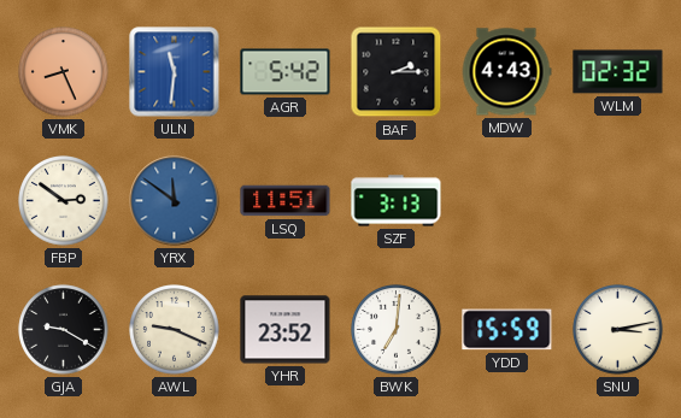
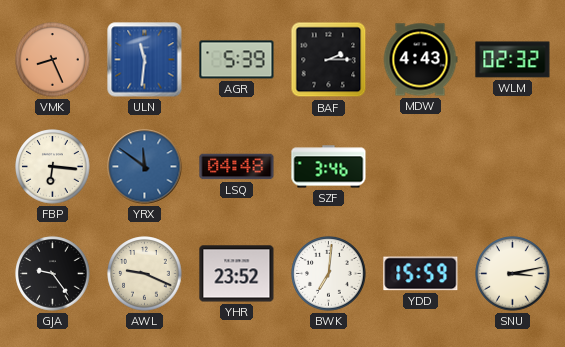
AGR: 5:42 -> 5:39
FBP: 2:51 -> 6:16
LSQ: 11:51 -> 04:48
SZF: 3:13 -> 3:46
GJA: 9:20 -> 9:24
